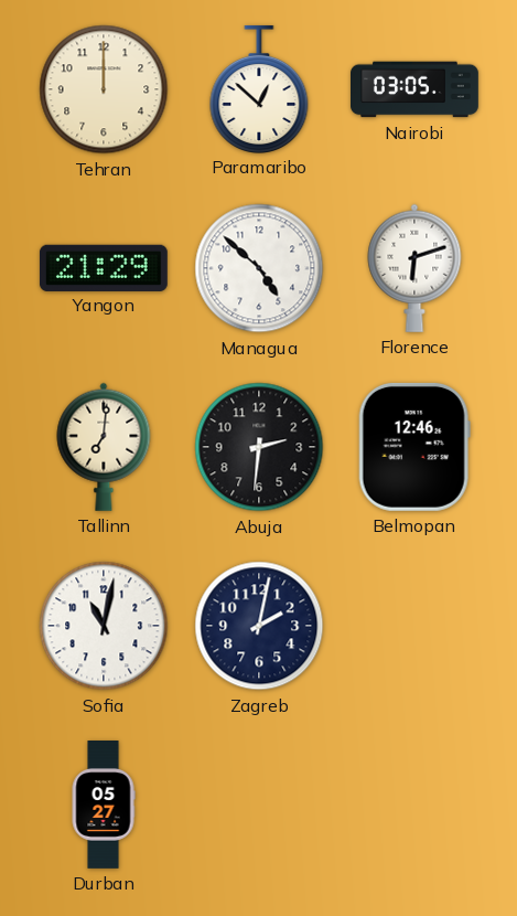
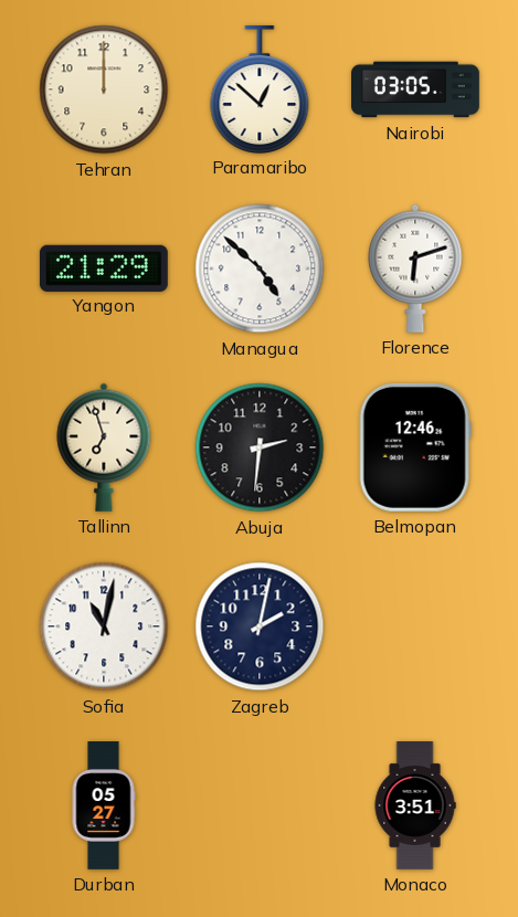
Tallinn: 7:01 -> 6:57
Monaco: none -> 3:51
